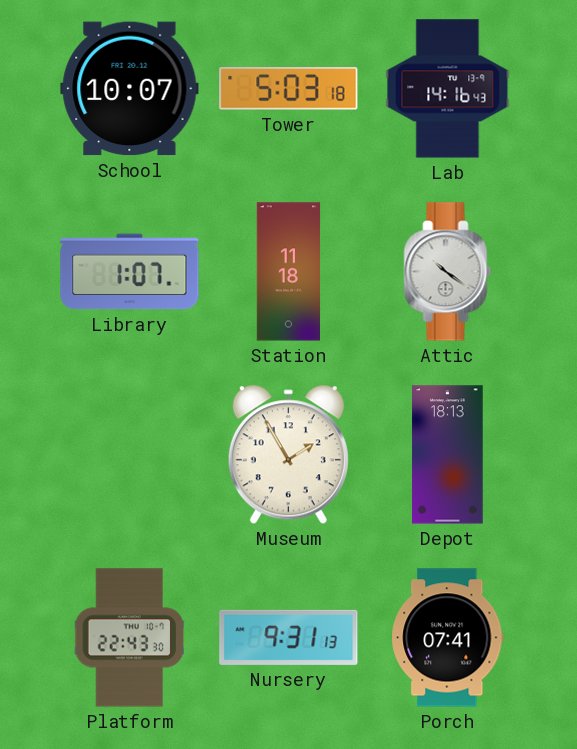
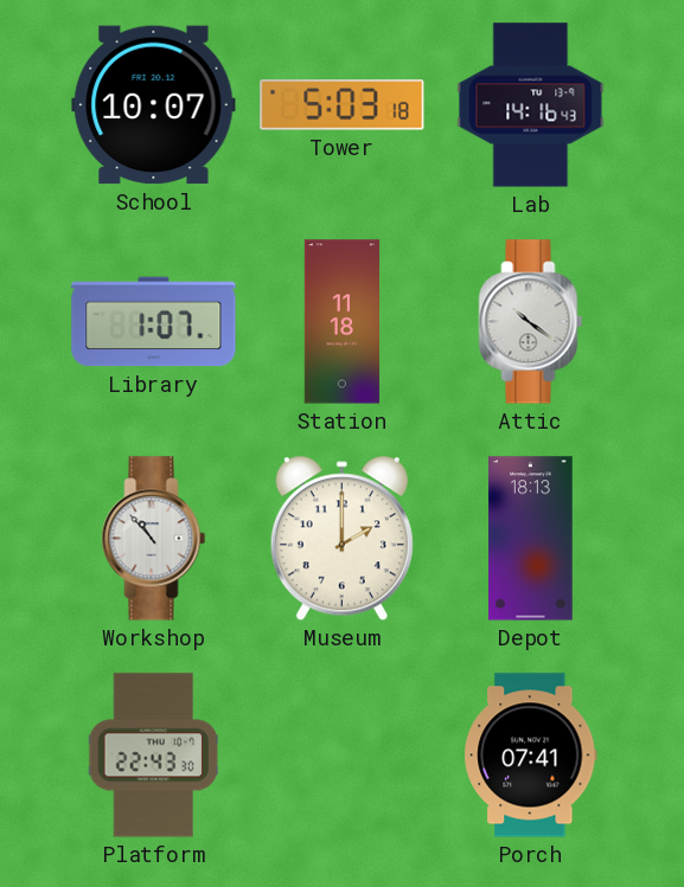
Workshop: none -> 10:53
Museum: 1:55 -> 2:00
Nursery: 9:31 -> none
